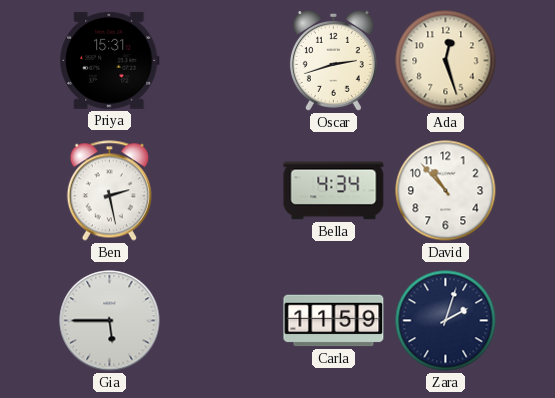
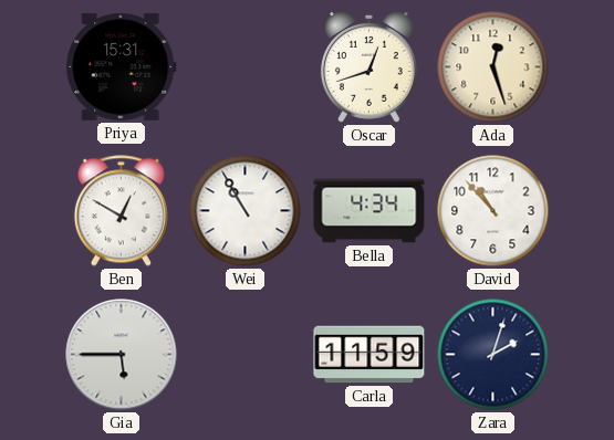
Oscar: 2:42 -> 12:42
Ben: 2:28 -> 12:50
Wei: none -> 10:55
